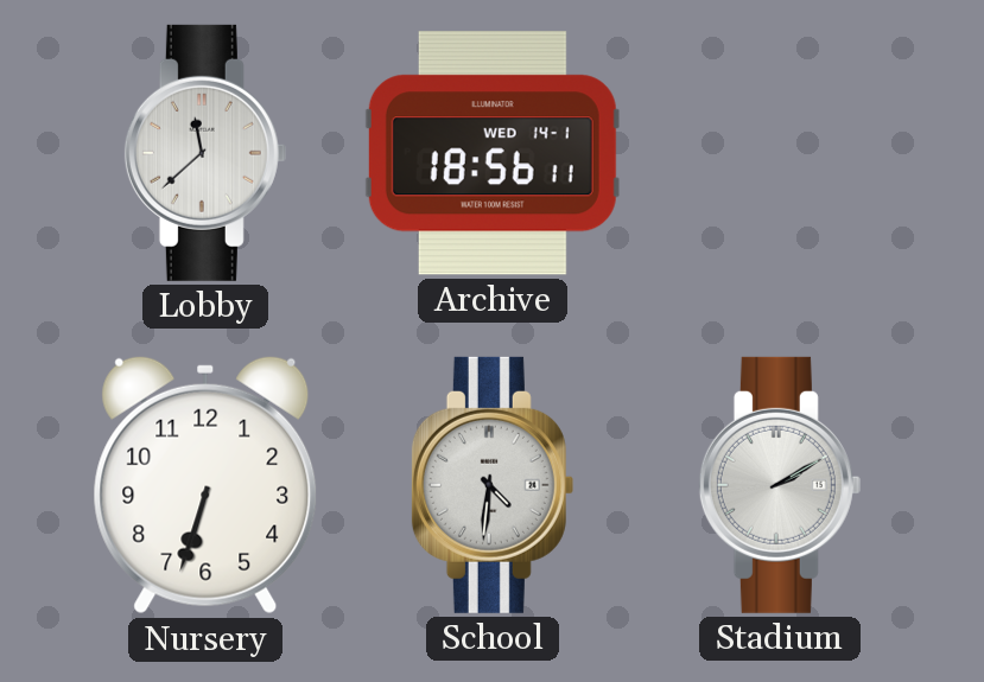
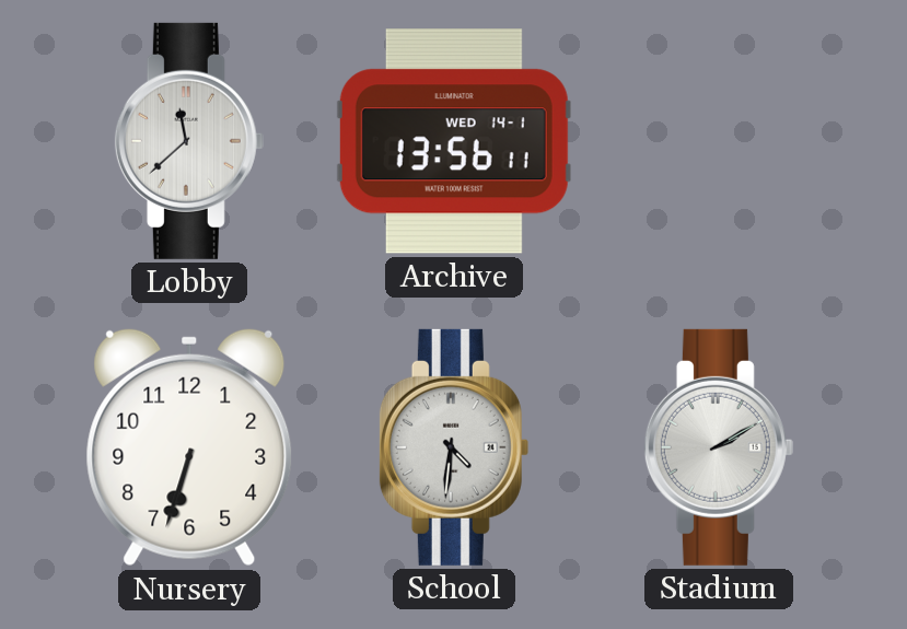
Archive: 18:56 -> 13:56
